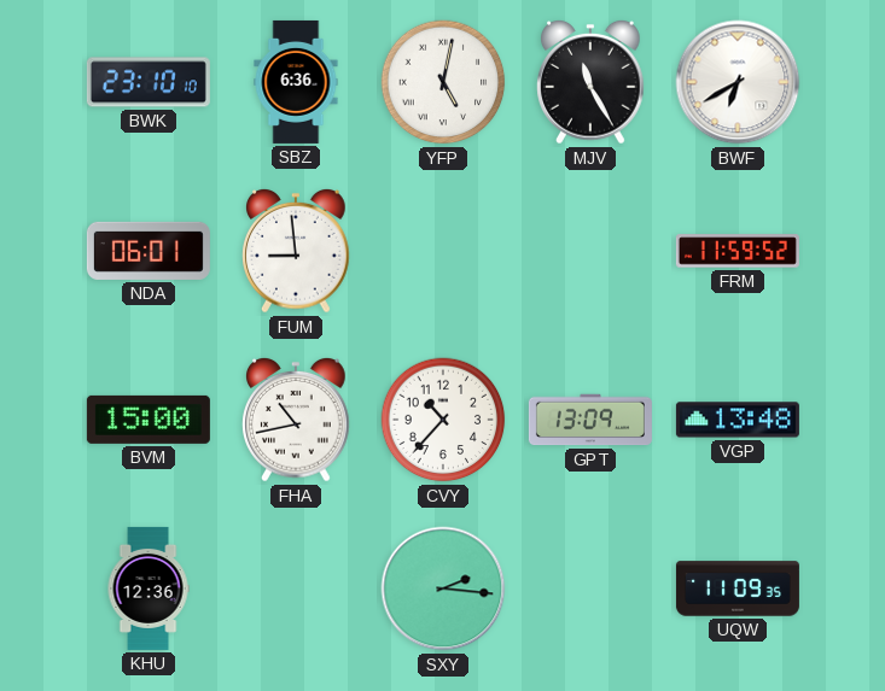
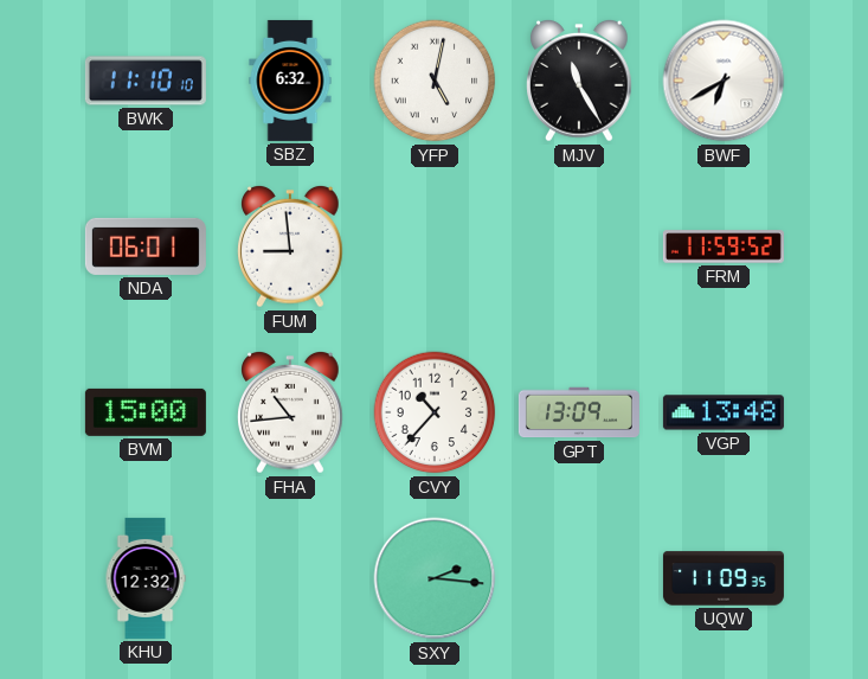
BWK: 23:10 -> 11:10
SBZ: 6:36 -> 6:32
FHA: 10:43 -> 10:44
KHU: 12:36 -> 12:32
